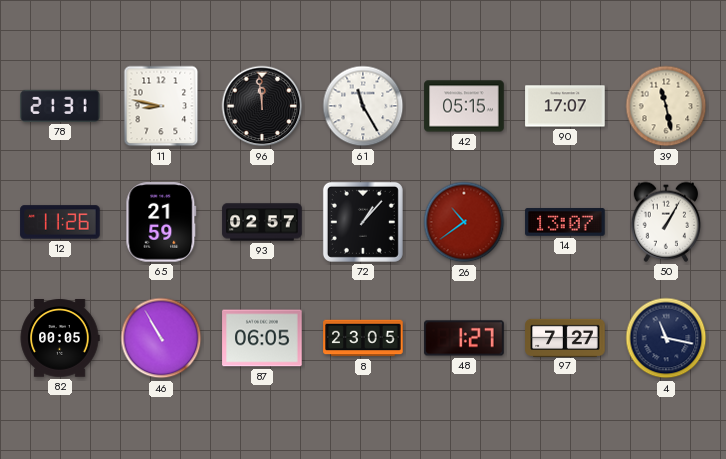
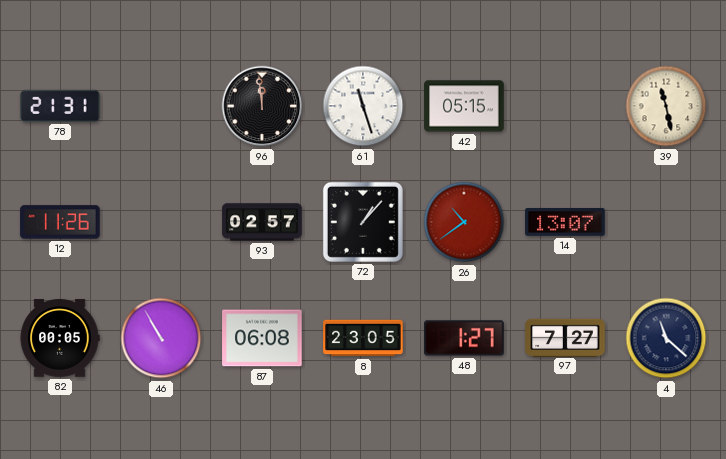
11: 8:47 -> none
61: 11:25 -> 11:27
90: 17:07 -> none
65: 21:59 -> none
50: 1:05 -> none
87: 06:05 -> 06:08
4: 11:17 -> 11:22
